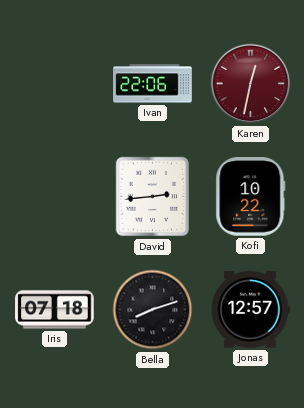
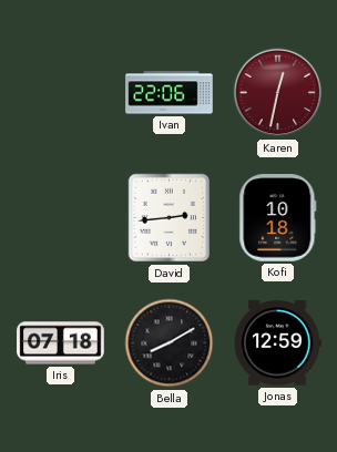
Kofi: 10:22 -> 10:18
Bella: 8:12 -> 8:10
Jonas: 12:57 -> 12:59
